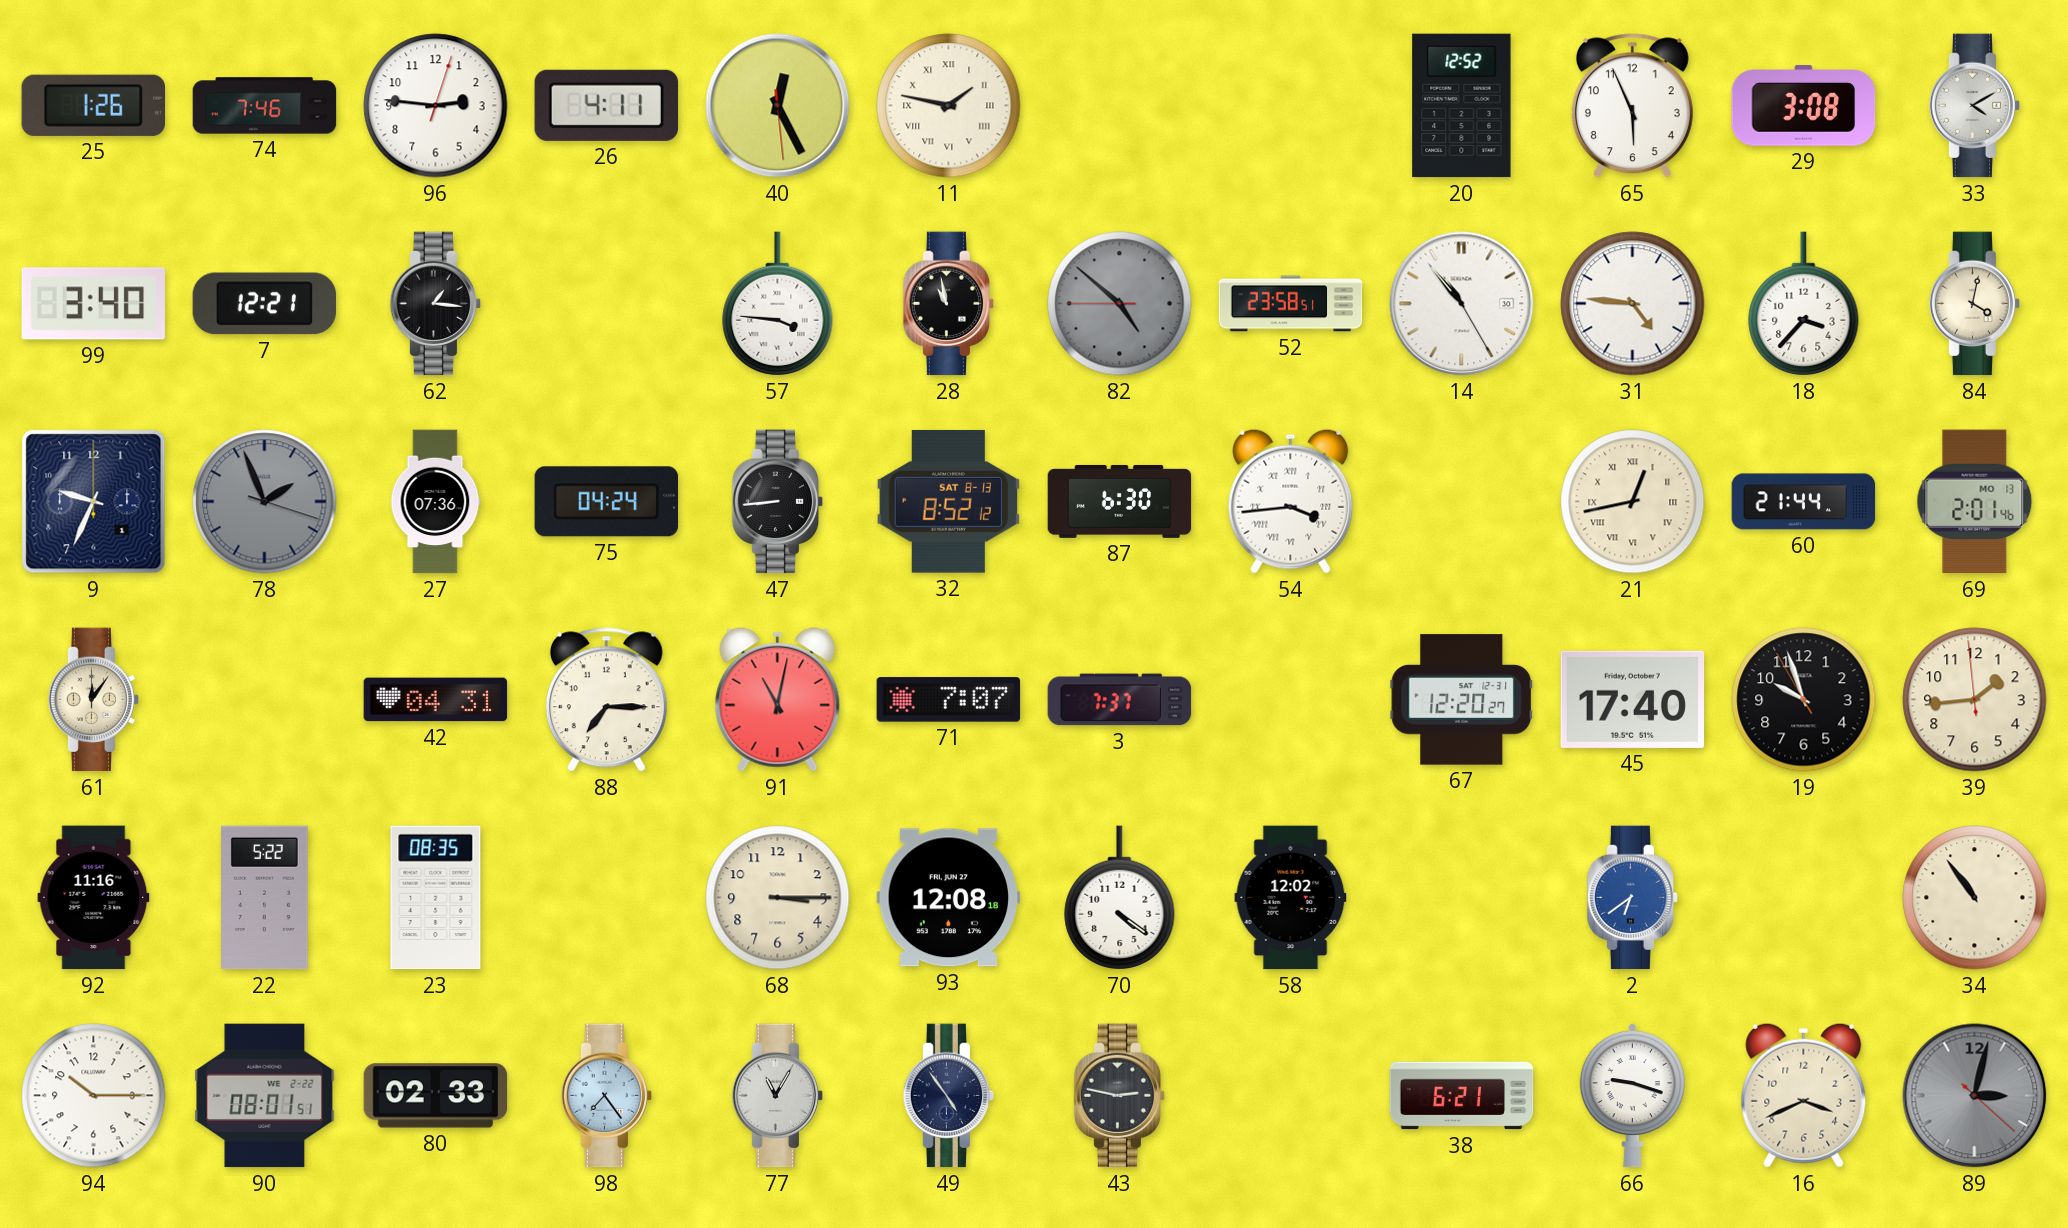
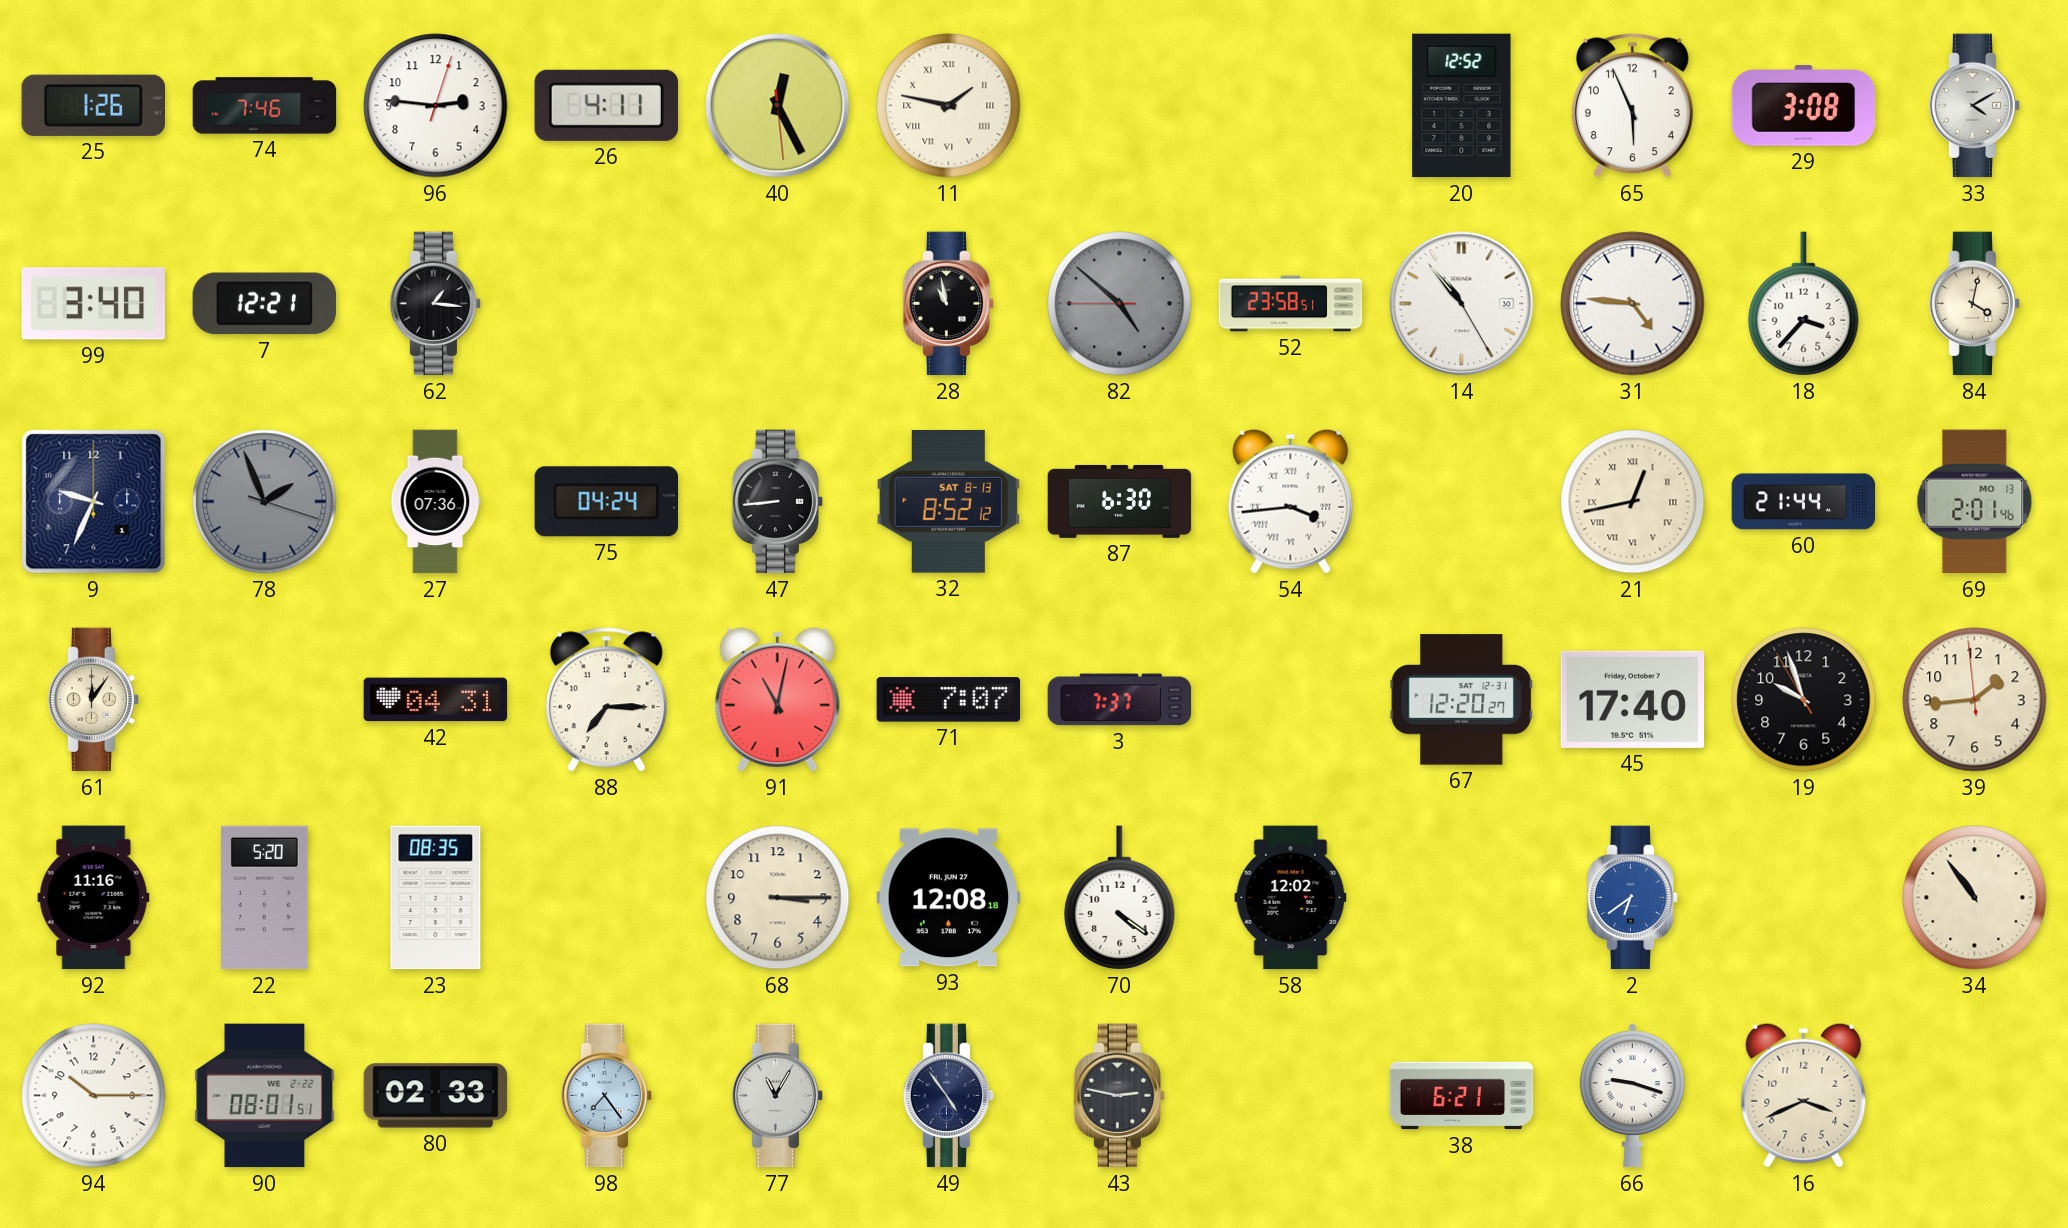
57: 3:46 -> none
22: 5:22 -> 5:20
89: 3:02 -> none
